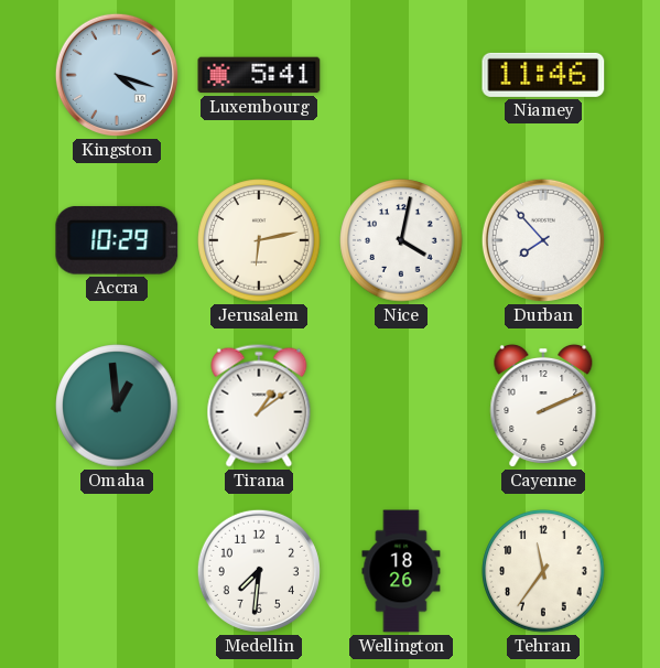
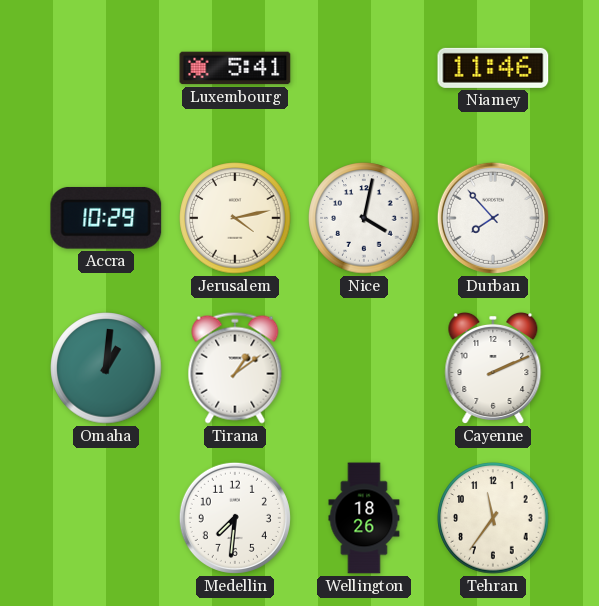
Kingston: 4:18 -> none
Jerusalem: 6:13 -> 4:13
Omaha: 12:59 -> 1:01
